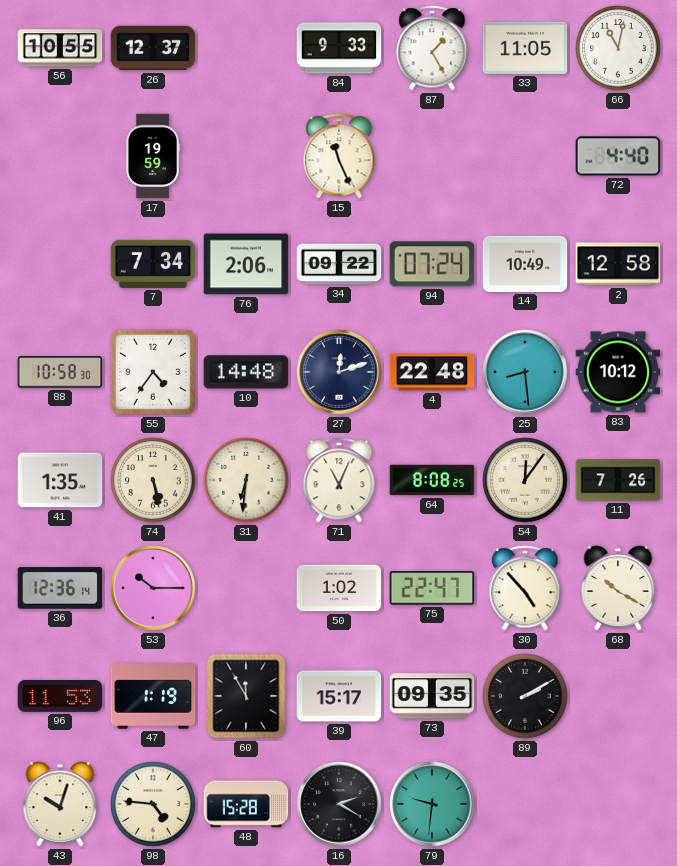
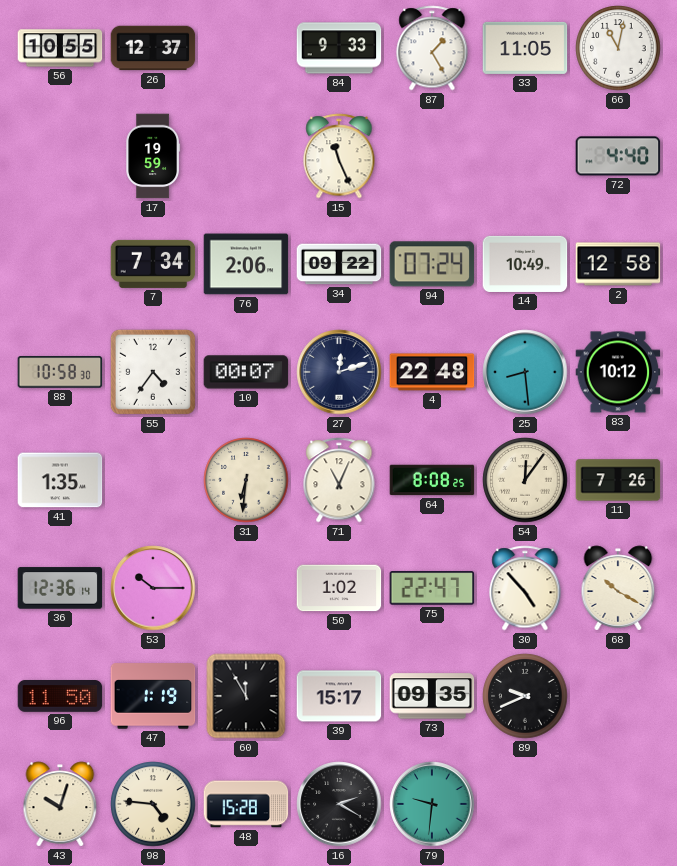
10: 14:48 -> 00:07
74: 5:28 -> none
96: 11:53 -> 11:50
89: 2:10 -> 9:41
